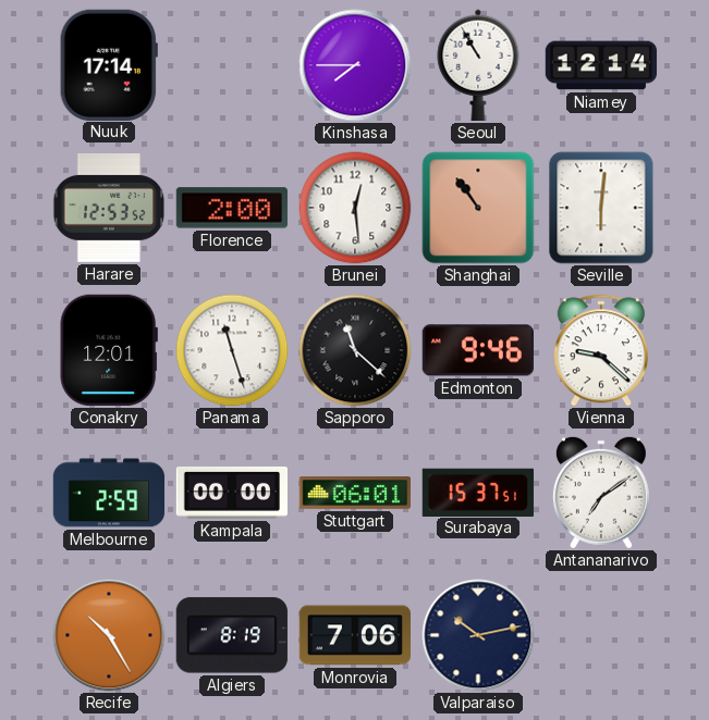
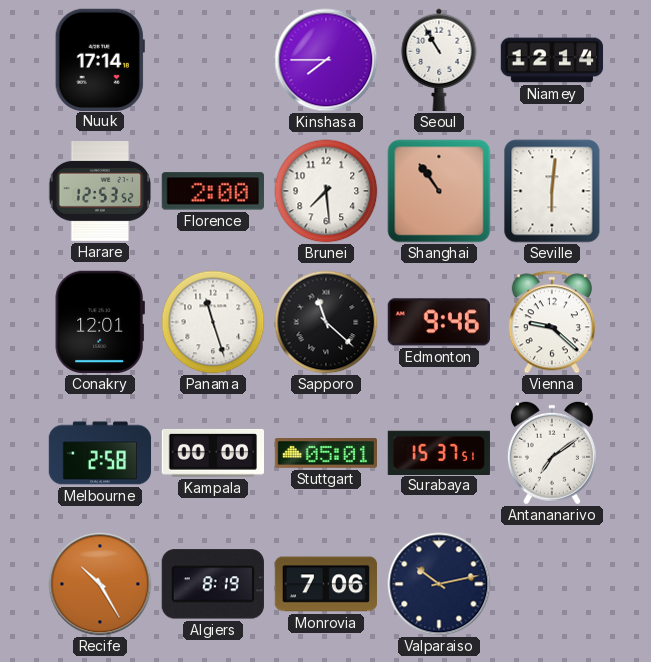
Brunei: 12:29 -> 7:29
Melbourne: 2:59 -> 2:58
Stuttgart: 06:01 -> 05:01
